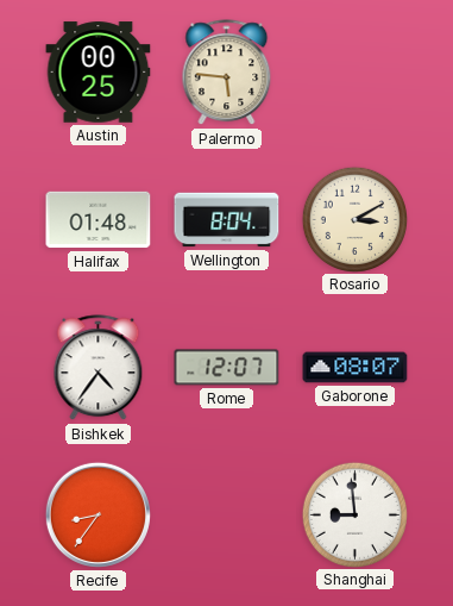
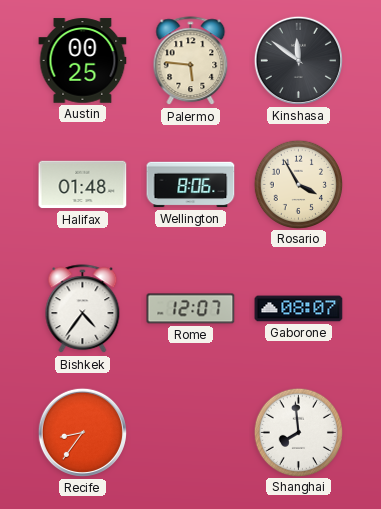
Kinshasa: none -> 11:51
Wellington: 8:04 -> 8:06
Rosario: 3:10 -> 3:55
Shanghai: 8:59 -> 7:59
